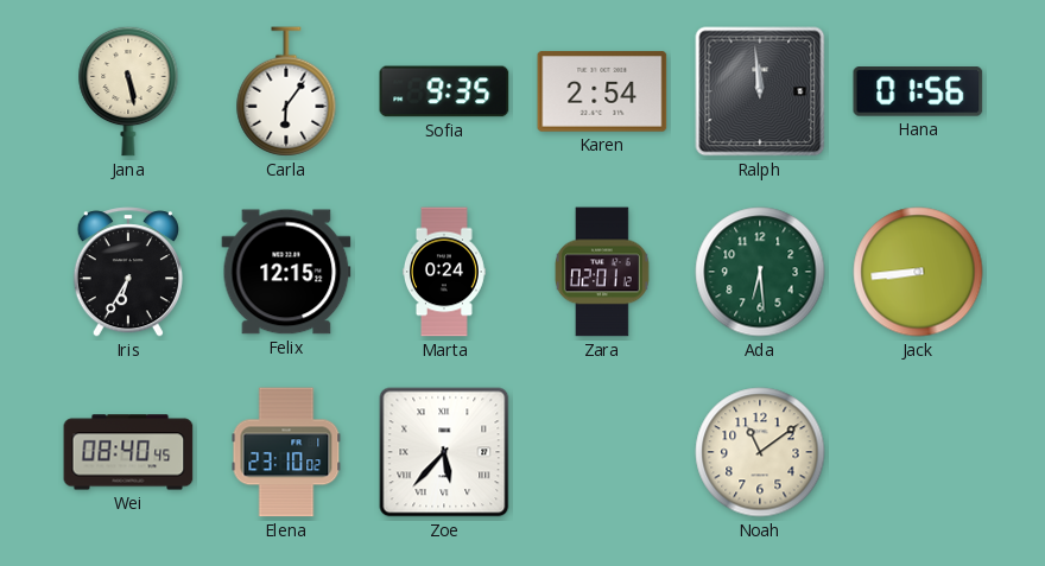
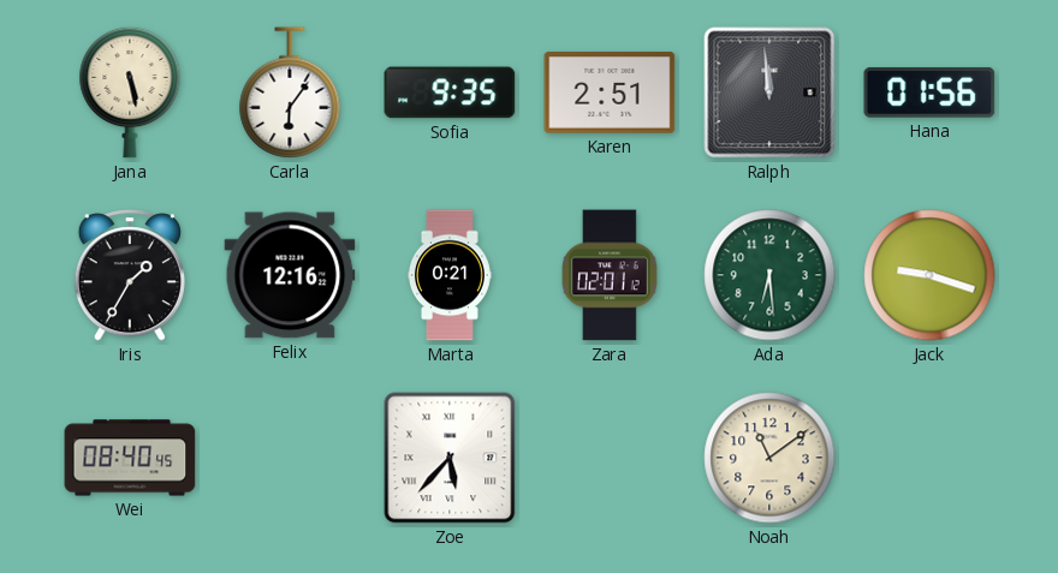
Karen: 2:54 -> 2:51
Iris: 6:35 -> 1:35
Felix: 12:15 -> 12:16
Marta: 0:24 -> 0:21
Jack: 8:44 -> 9:18
Elena: 23:10 -> none
